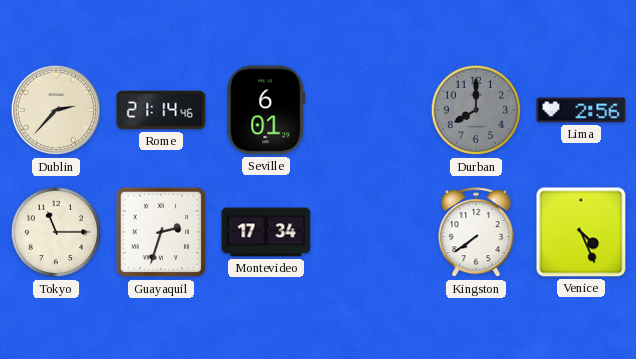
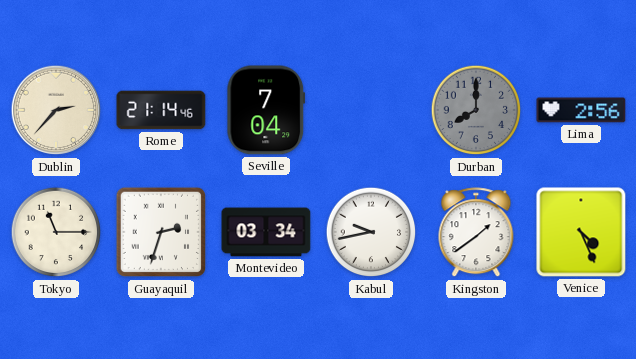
Seville: 6:01 -> 7:04
Montevideo: 17:34 -> 03:34
Kabul: none -> 9:43
Kingston: 7:39 -> 1:39
